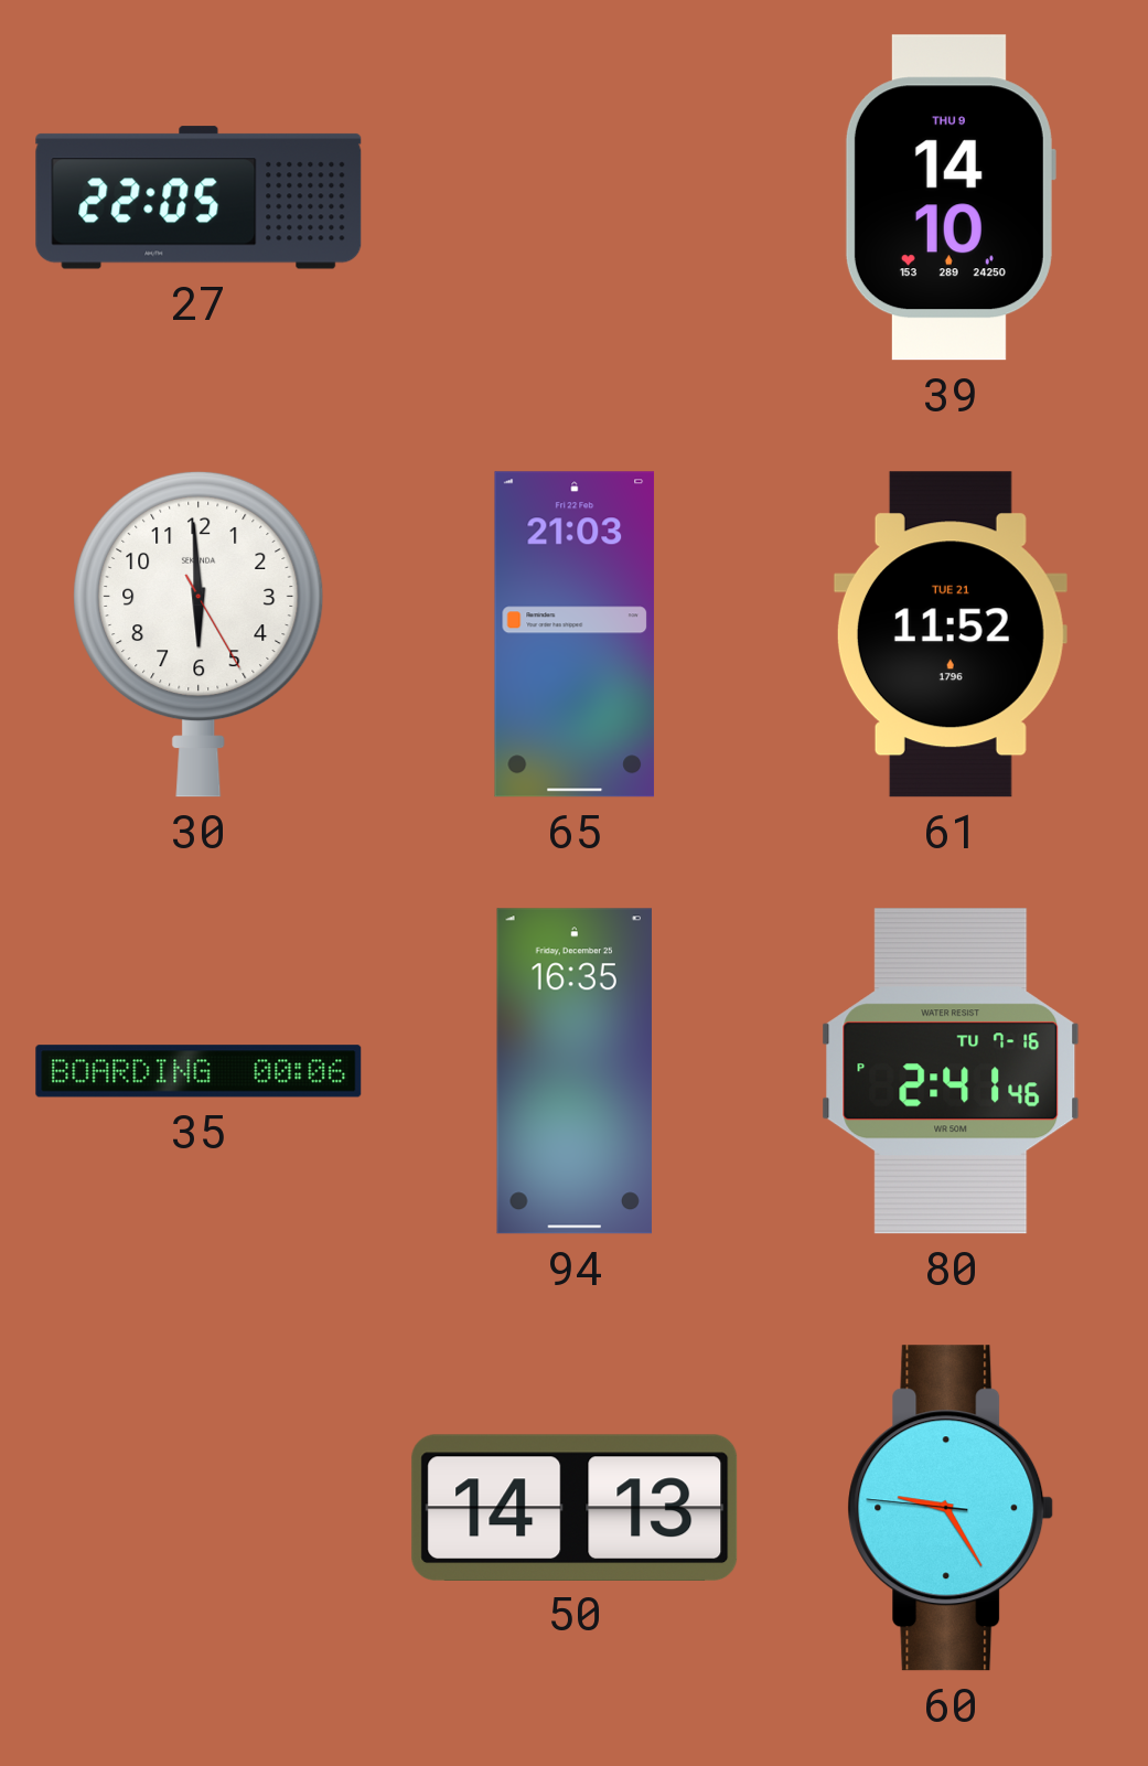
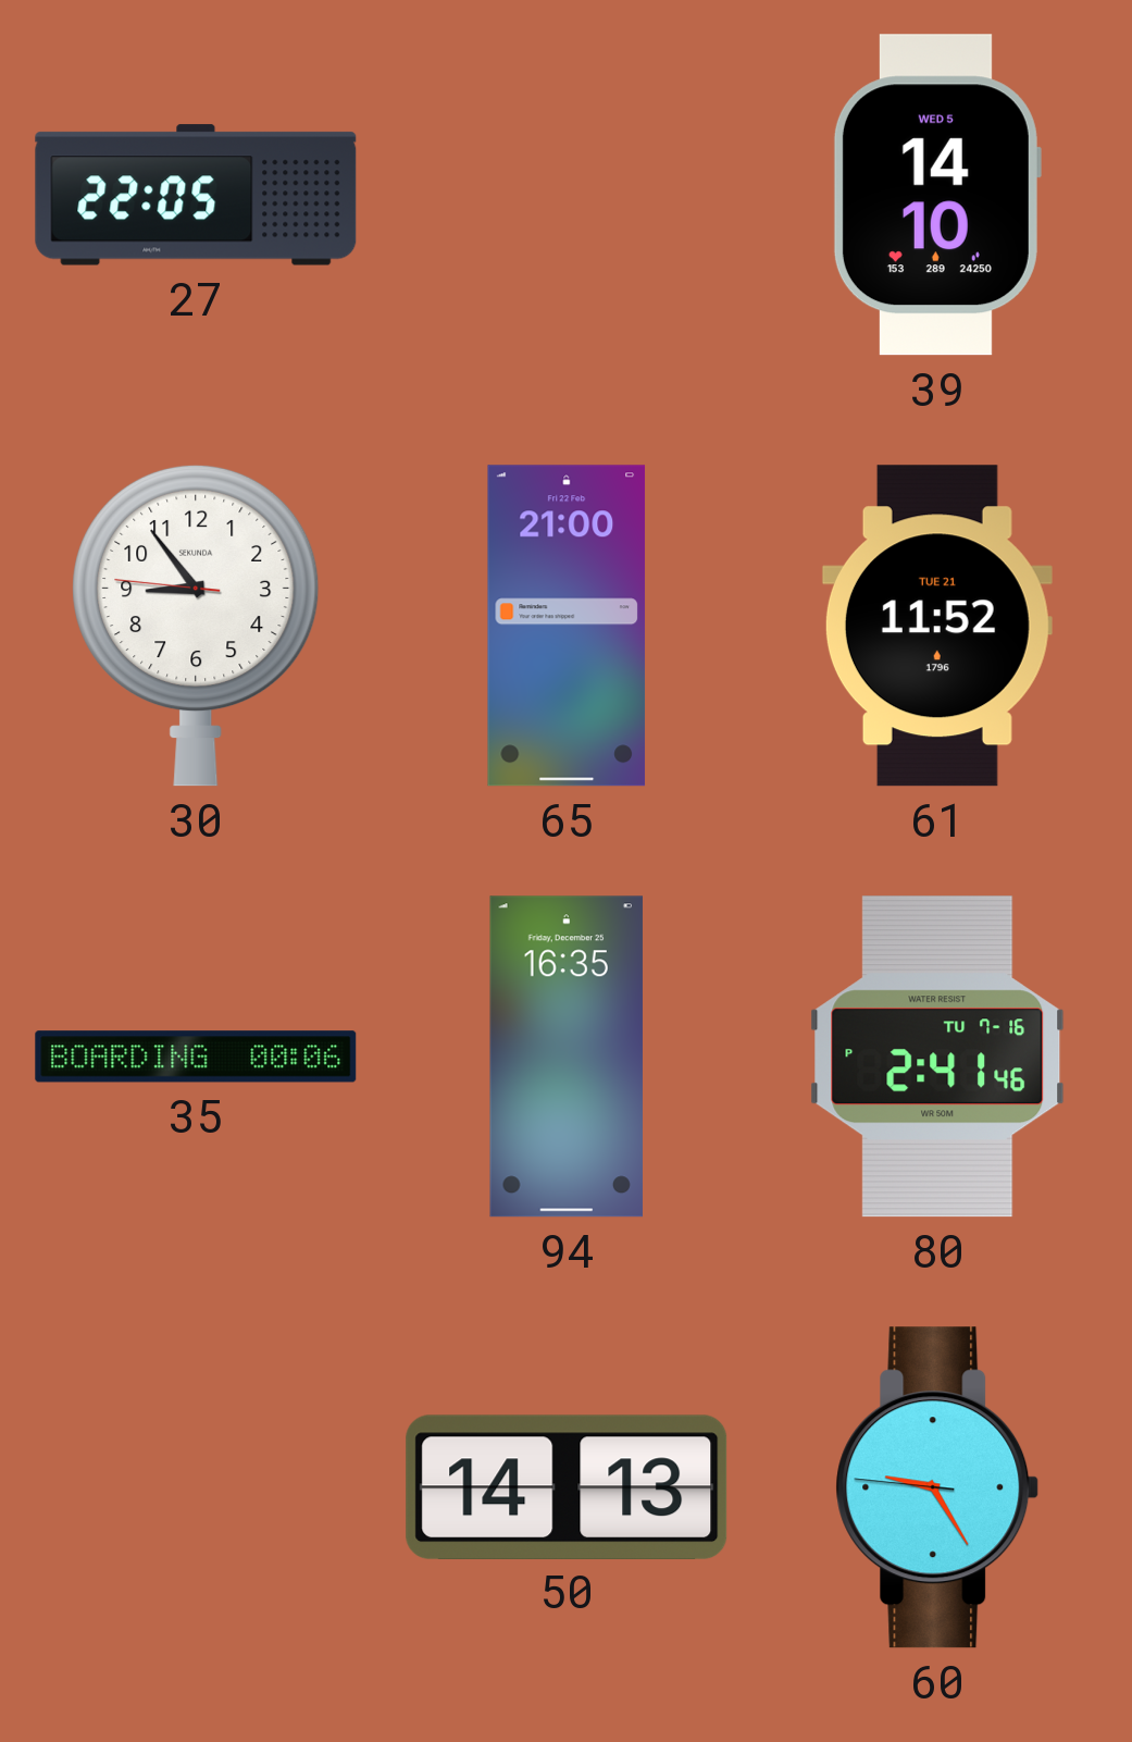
39 date: THU 9 -> WED 5
30: 5:59 -> 8:53
65: 21:03 -> 21:00
